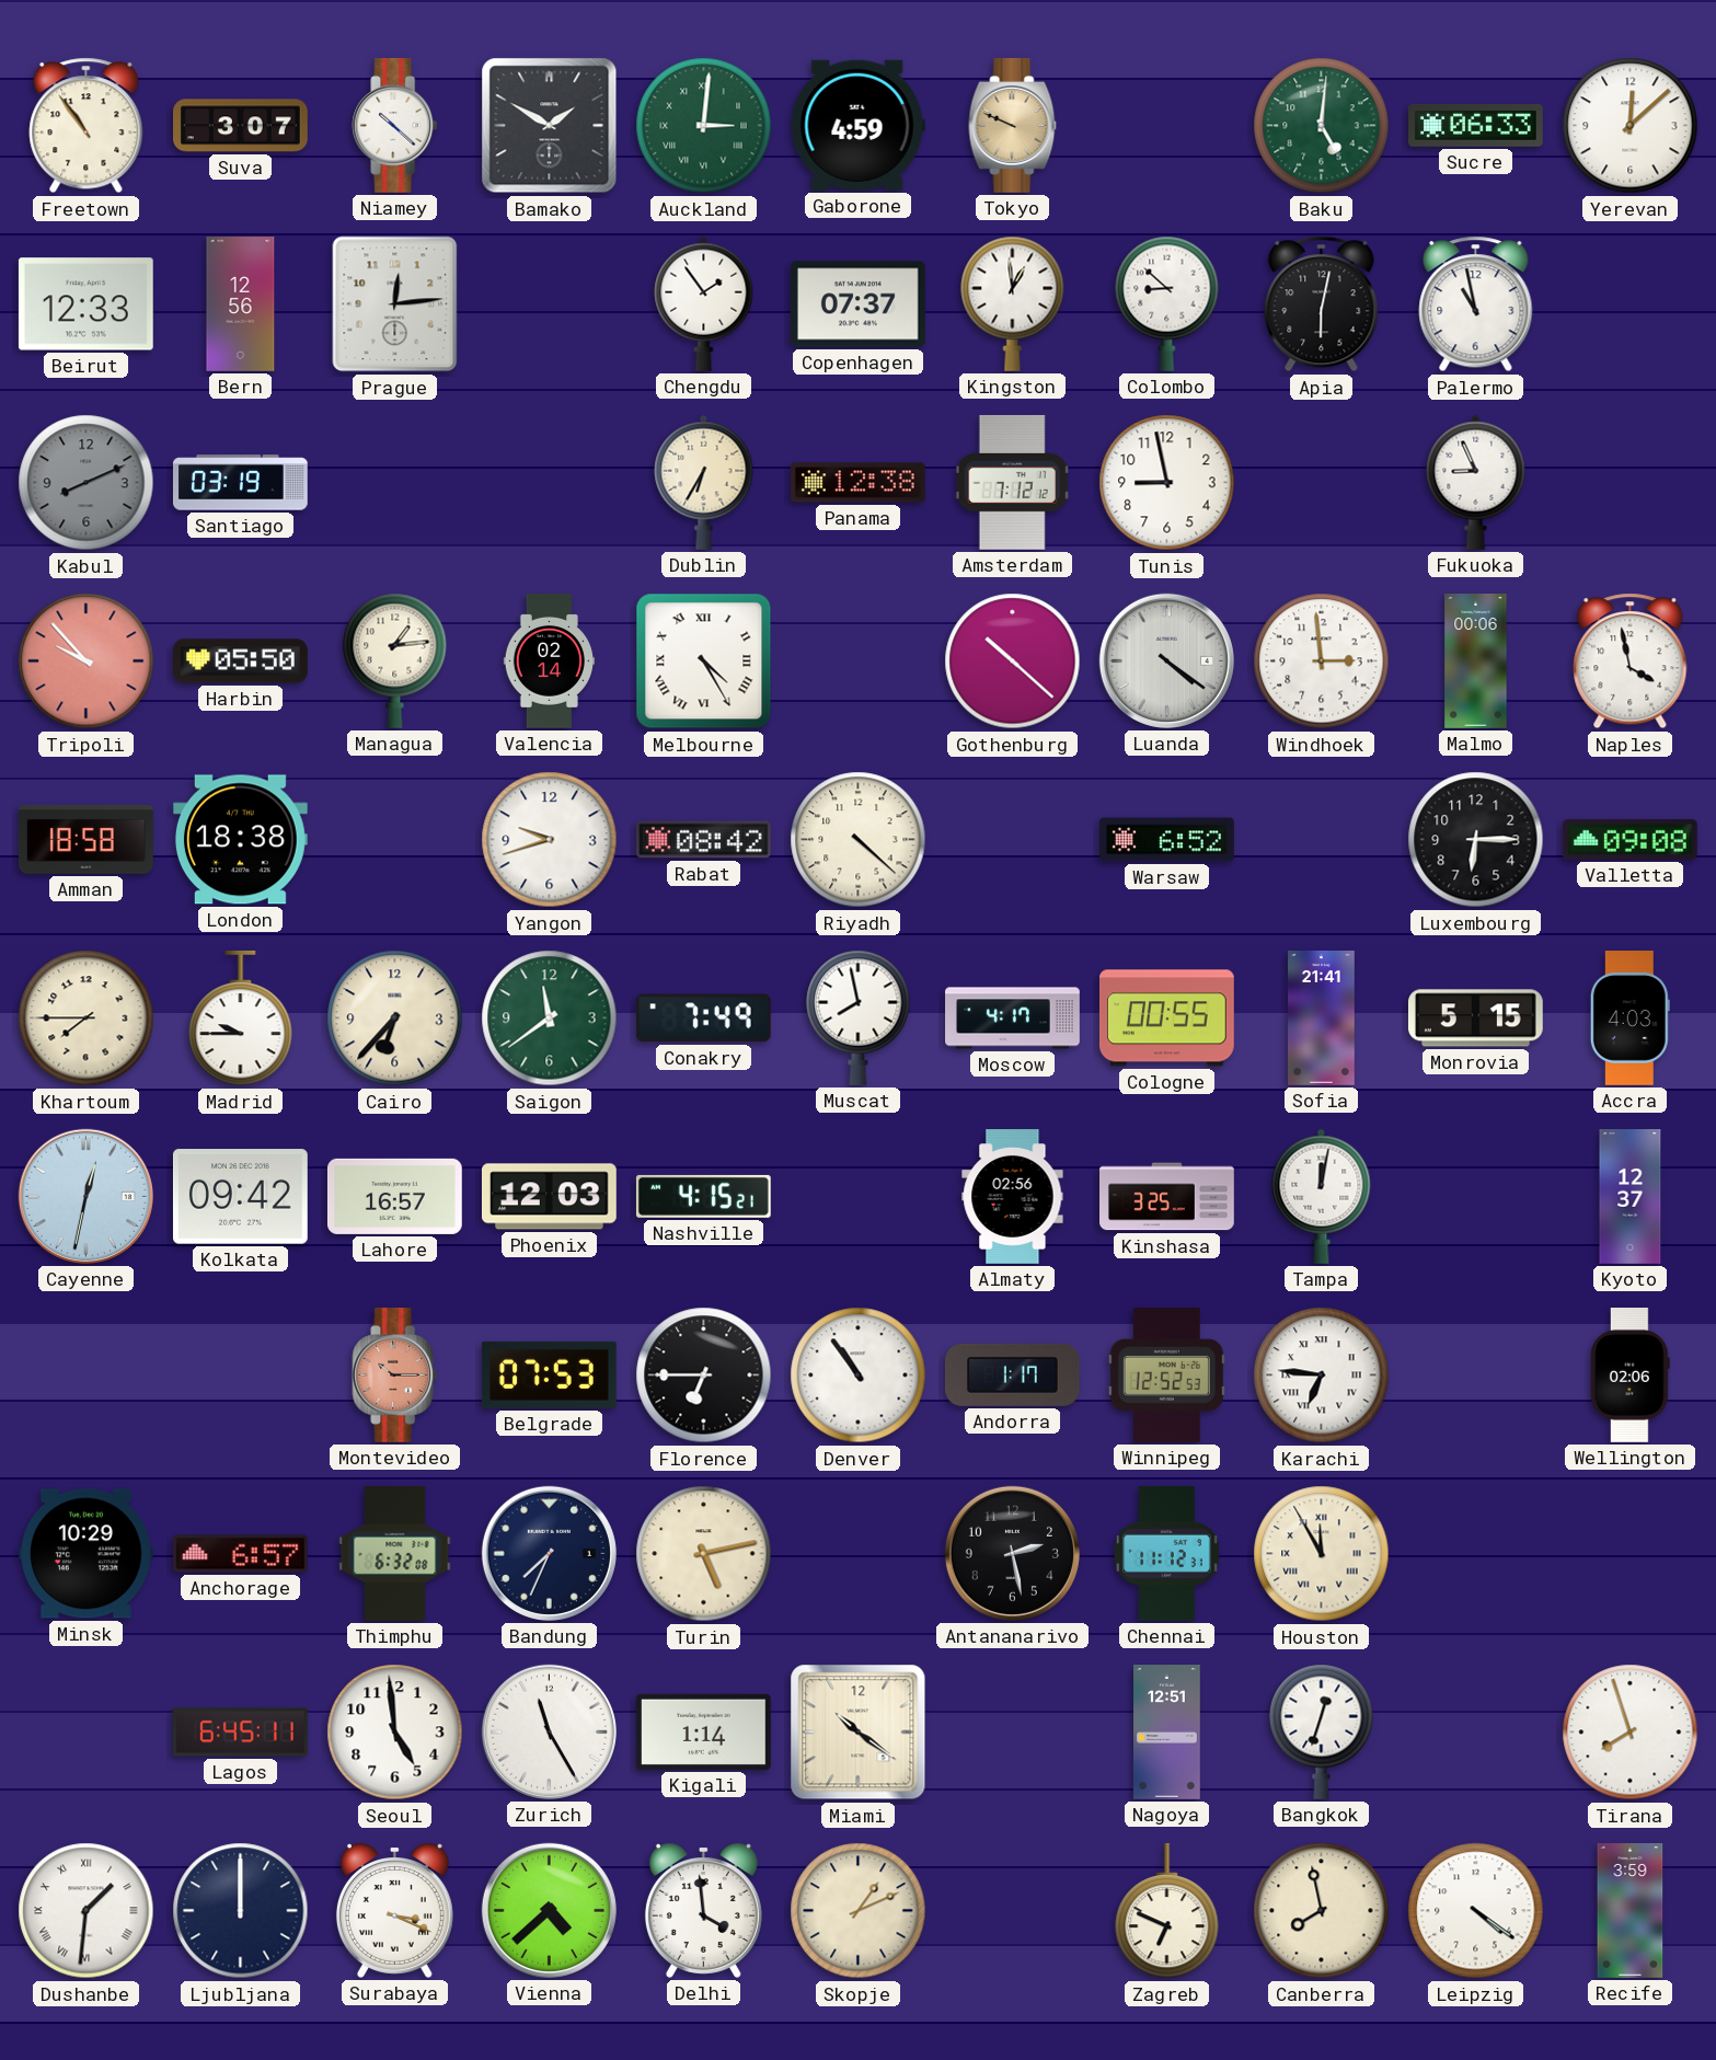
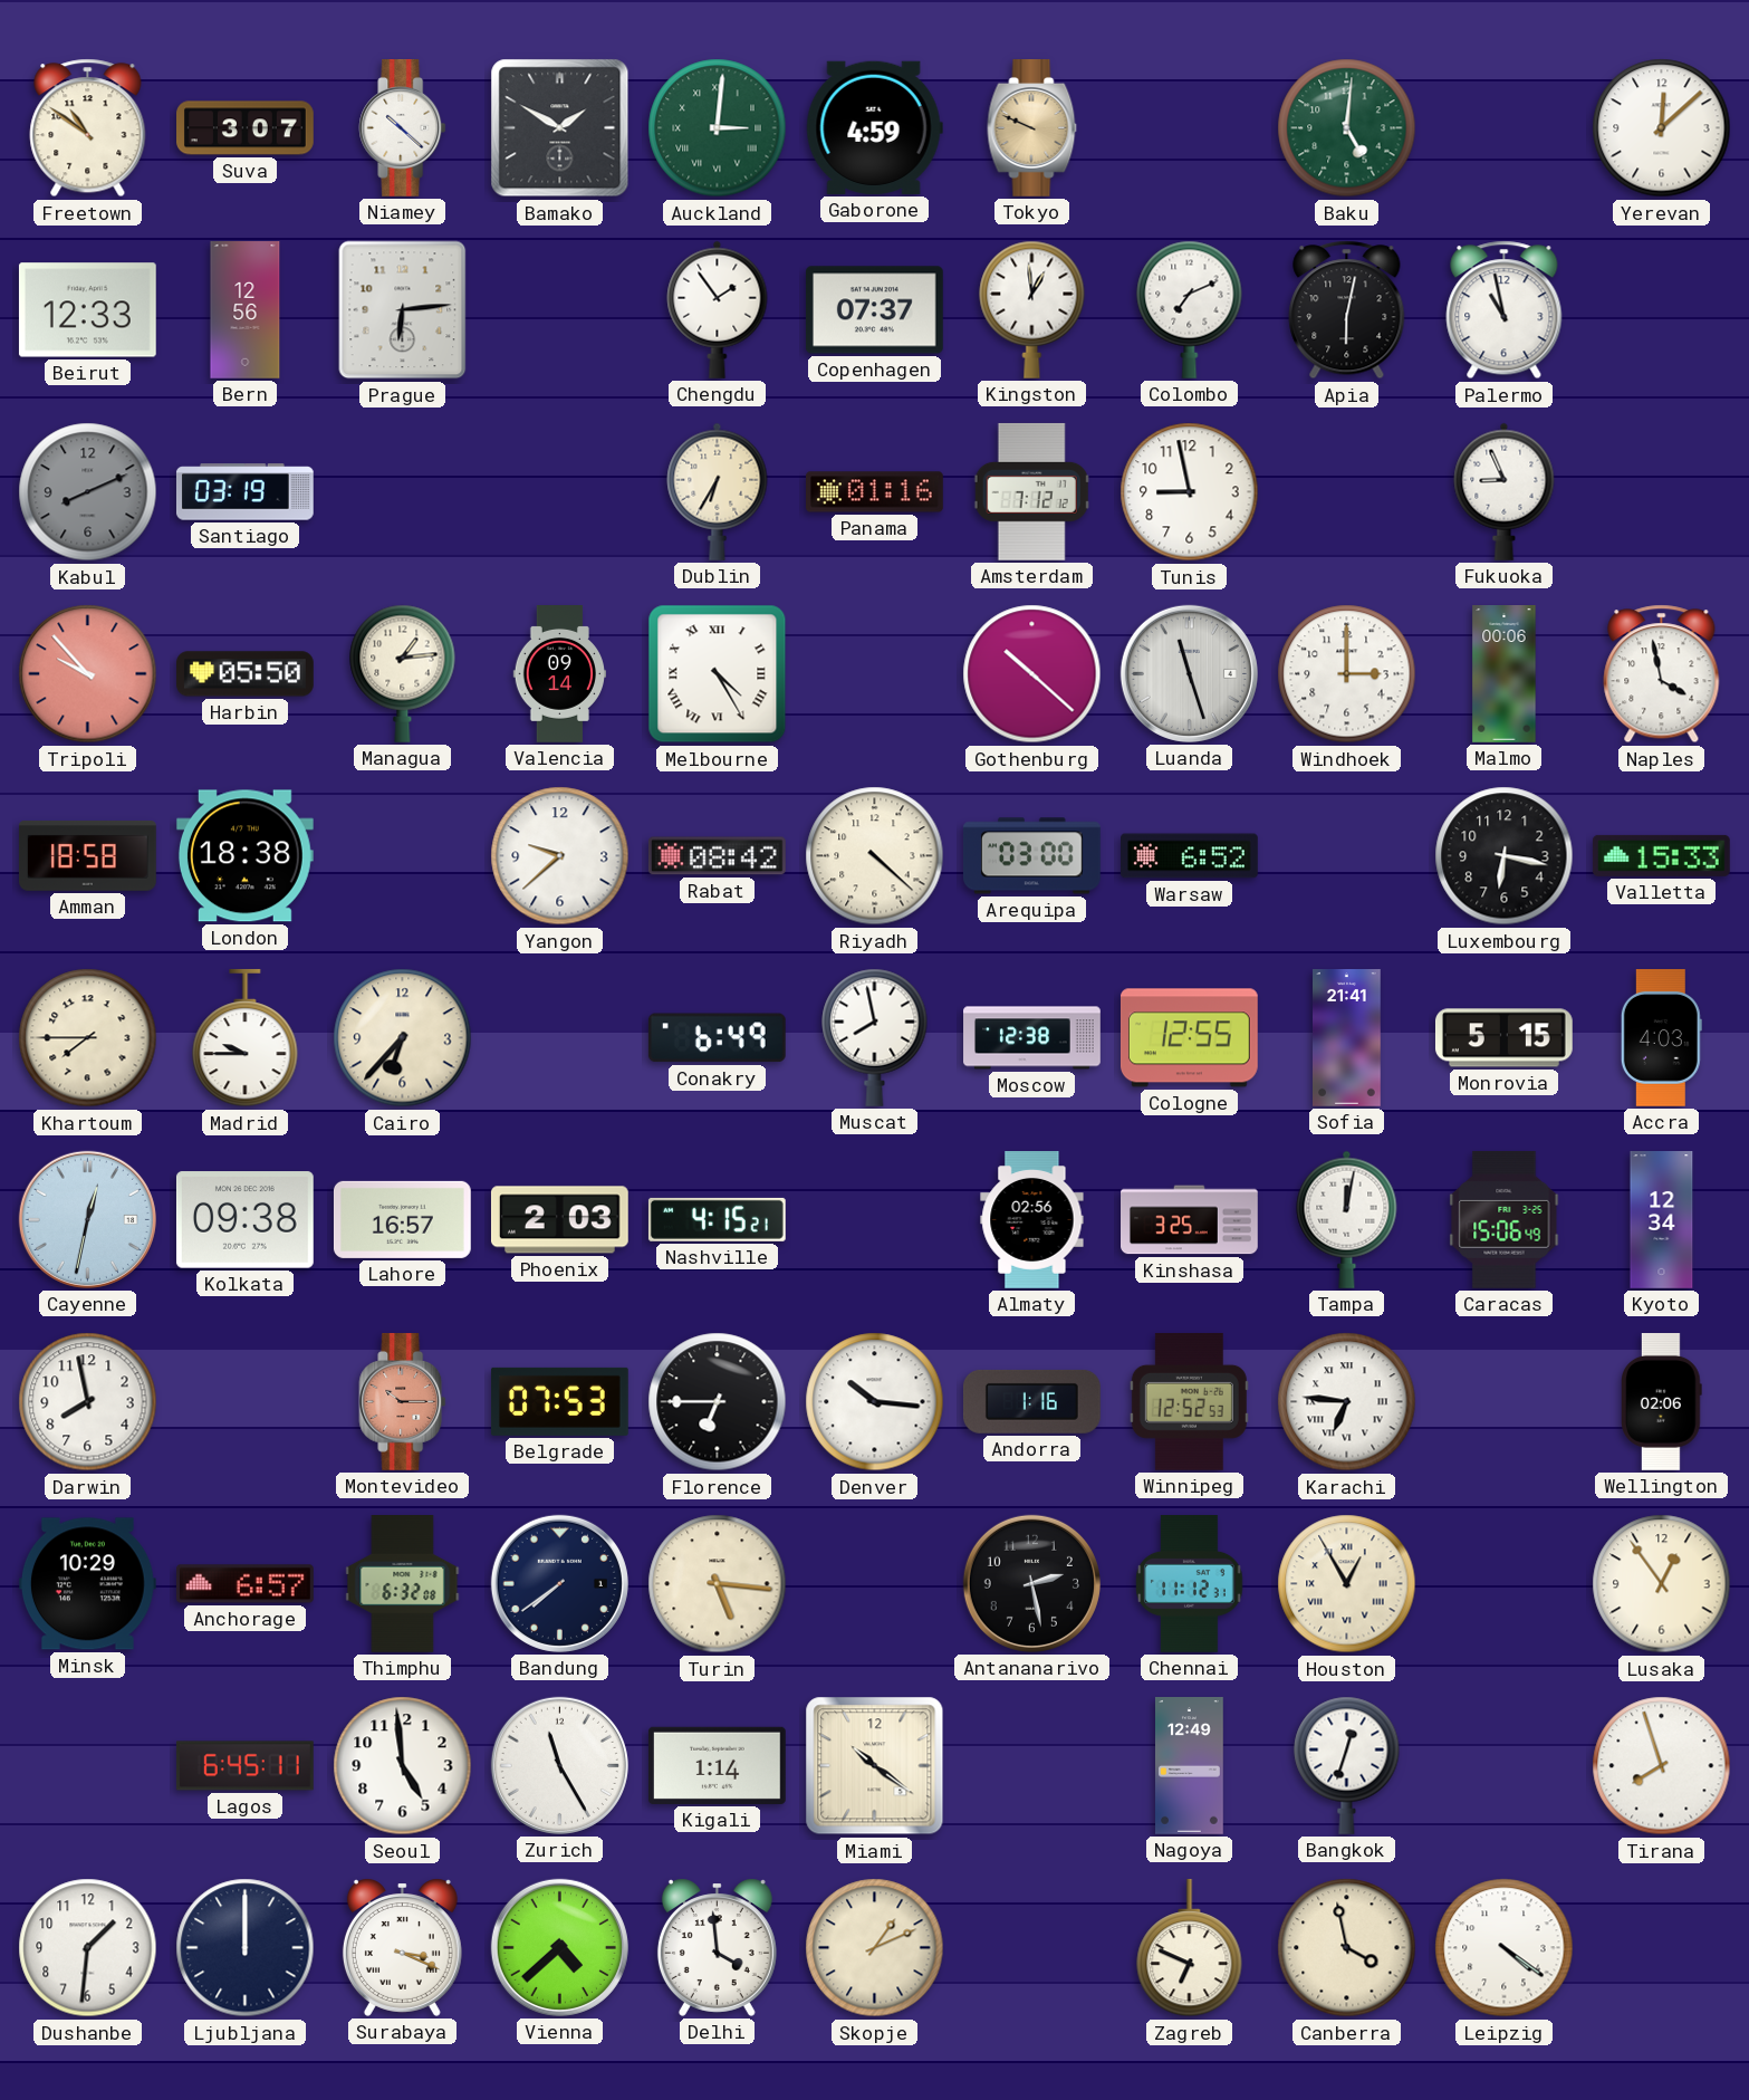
Freetown: 10:54 -> 10:51
Sucre: 06:33 -> none
Prague: 12:14 -> 6:14
Colombo: 8:52 -> 7:11
Panama: 12:38 -> 01:16
Valencia: 02:14 -> 09:14
Luanda: 4:21 -> 11:27
Windhoek: 2:59 -> 3:00
Yangon: 9:42 -> 9:38
Arequipa: none -> 03:00
Luxembourg: 6:15 -> 6:17
Valletta: 09:08 -> 15:33
Saigon: 11:39 -> none
Conakry: 7:49 -> 6:49
Moscow: 4:17 -> 12:38
Cologne: 00:55 -> 12:55
Kolkata: 09:42 -> 09:38
Phoenix: 12:03 -> 2:03
Caracas: none -> 15:06
Kyoto: 12:37 -> 12:34
Darwin: none -> 7:58
Denver: 10:54 -> 10:16
Andorra: 1:17 -> 1:16
Bandung: 7:34 -> 7:39
Turin: 5:13 -> 5:16
Houston: 11:55 -> 12:55
Lusaka: none -> 12:54
Nagoya: 12:51 -> 12:49
Dushanbe numerals: Roman -> Arabic
Canberra: 7:58 -> 3:58
Recife: 3:59 -> none
